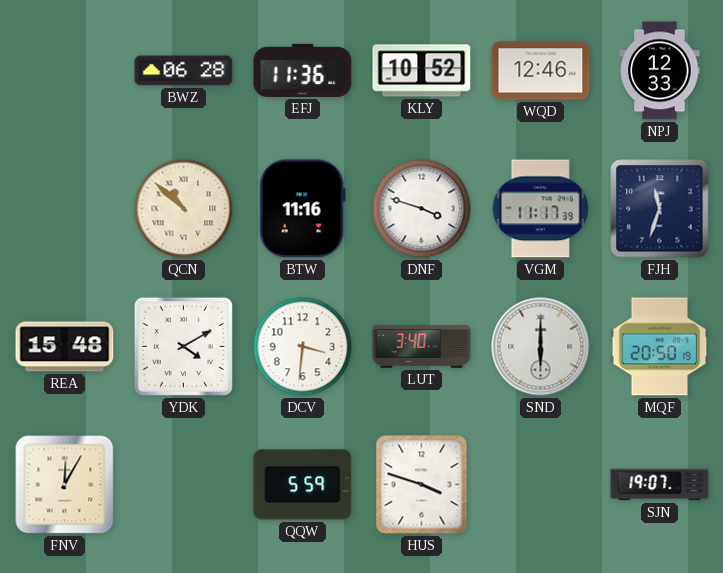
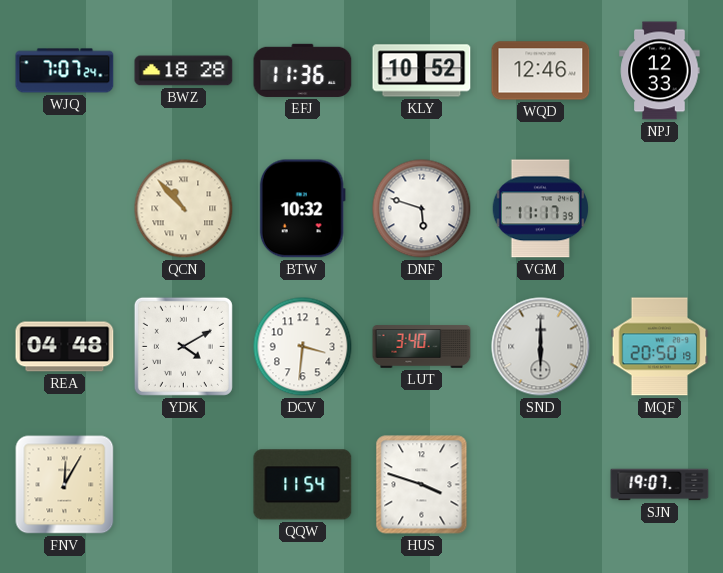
WJQ: none -> 7:07
BWZ: 06:28 -> 18:28
QCN: 10:52 -> 10:53
BTW: 11:16 -> 10:32
DNF: 3:48 -> 5:48
FJH: 11:33 -> none
REA: 15:48 -> 04:48
QQW: 5:59 -> 11:54
